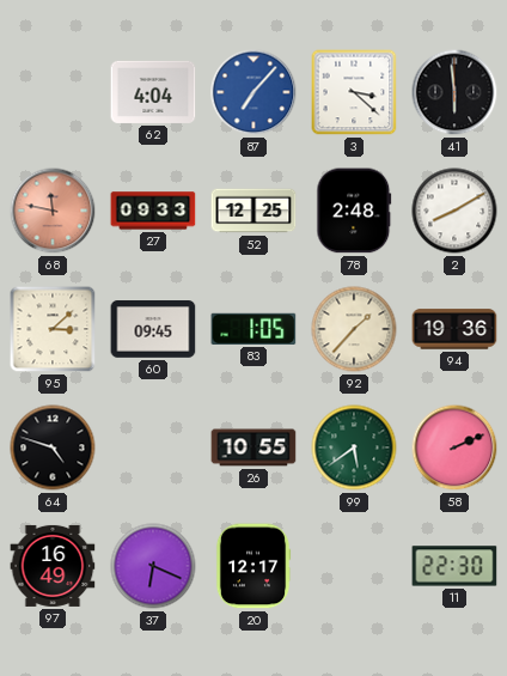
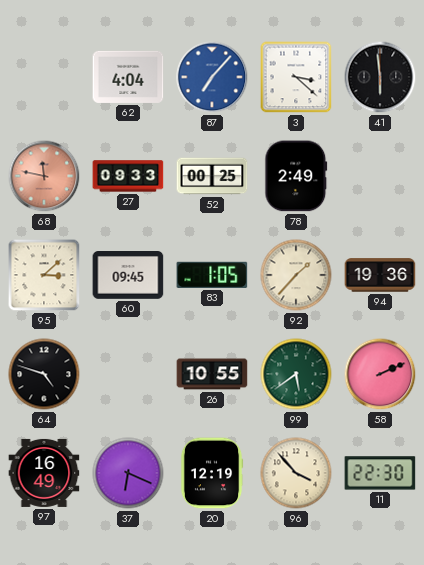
52: 12:25 -> 00:25
78: 2:48 -> 2:49
2: 8:10 -> none
20: 12:17 -> 12:19
96: none -> 3:53
